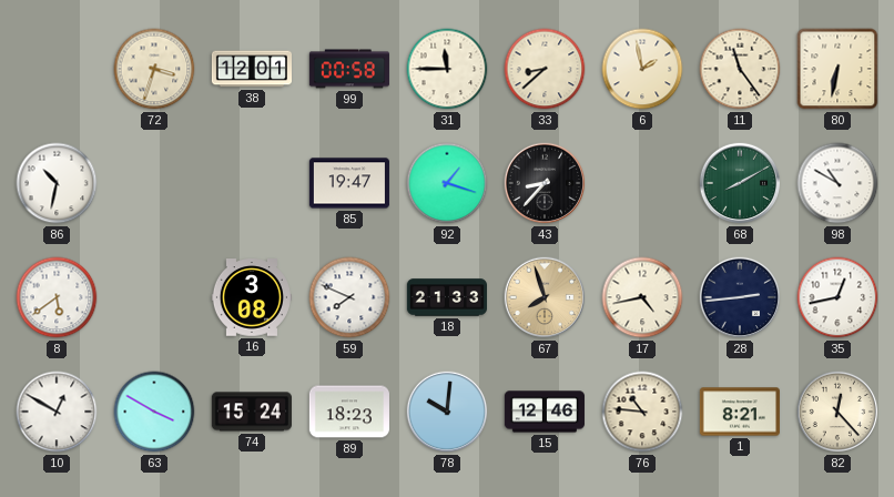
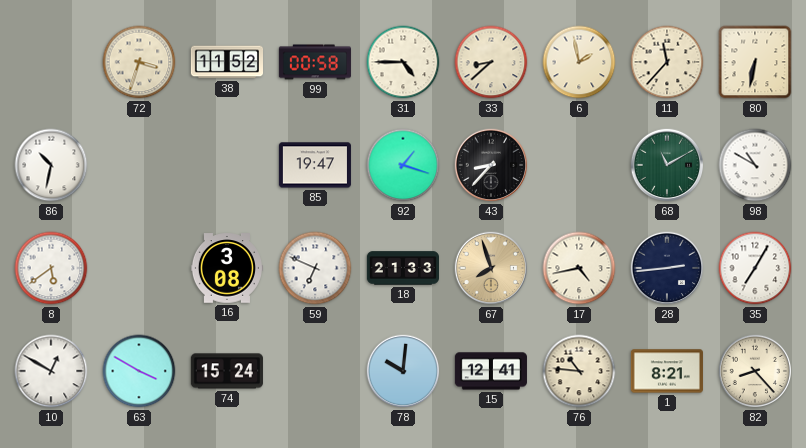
38: 12:01 -> 11:52
31: 11:45 -> 4:45
11: 11:24 -> 11:37
68: 8:10 -> 11:10
59: 7:49 -> 6:49
35: 12:43 -> 7:05
89: 18:23 -> none
15: 12:46 -> 12:41
82: 12:23 -> 8:23
